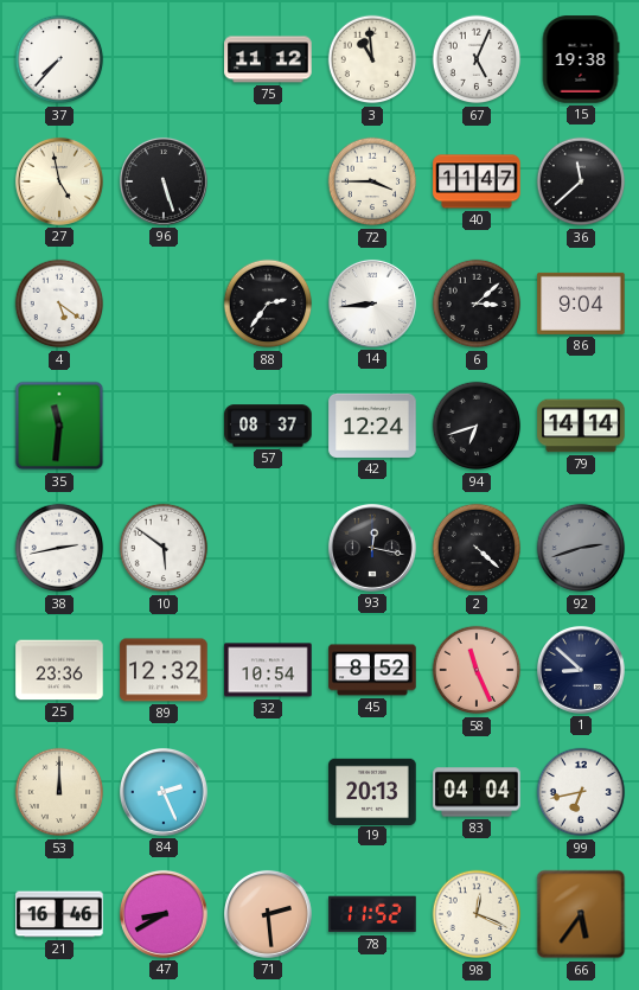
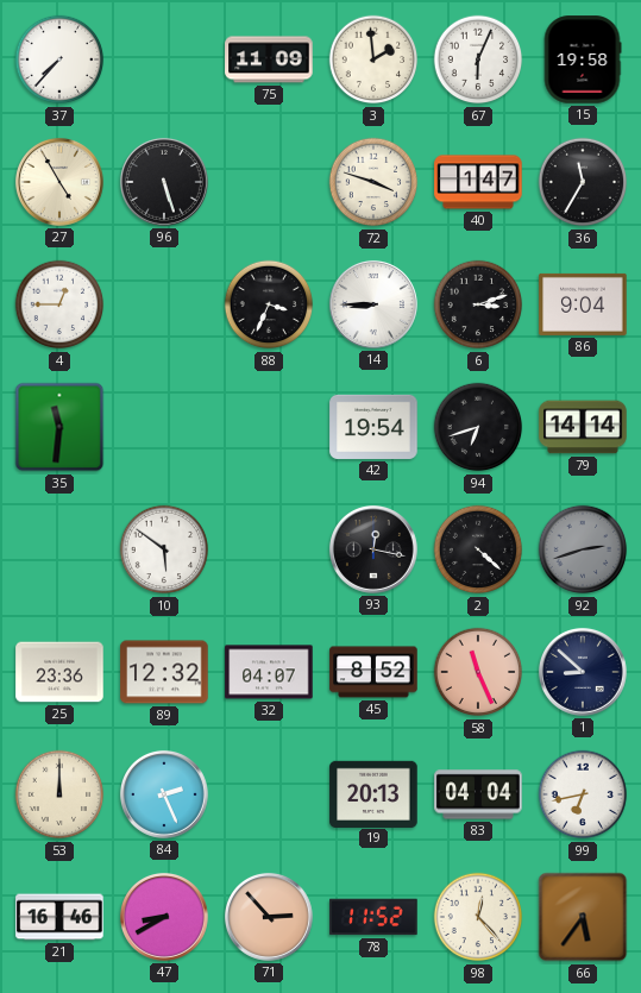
75: 11:12 -> 11:09
3: 10:59 -> 1:59
67: 5:04 -> 6:04
15: 19:38 -> 19:58
27: 4:58 -> 4:55
72: 3:45 -> 3:48
40: 11:47 -> 1:47
36: 11:38 -> 11:35
4: 5:21 -> 12:45
88: 2:36 -> 3:34
14: 8:44 -> 8:45
6: 3:08 -> 3:12
57: 08:37 -> none
42: 12:24 -> 19:54
38: 2:43 -> none
32: 10:54 -> 04:07
71: 2:29 -> 2:53
98: 12:19 -> 12:23
